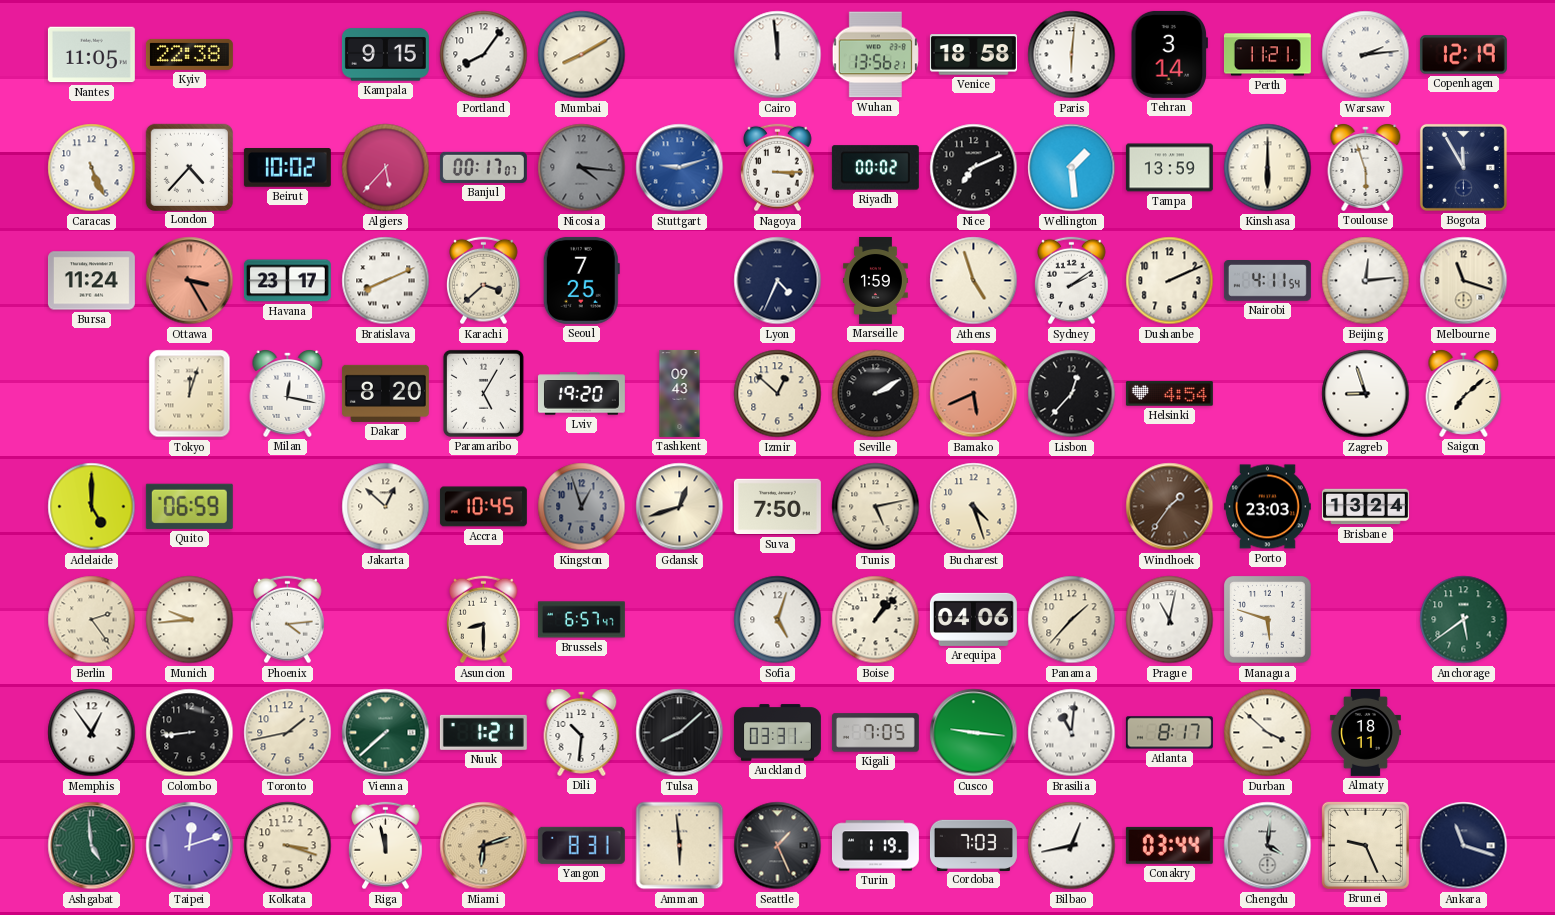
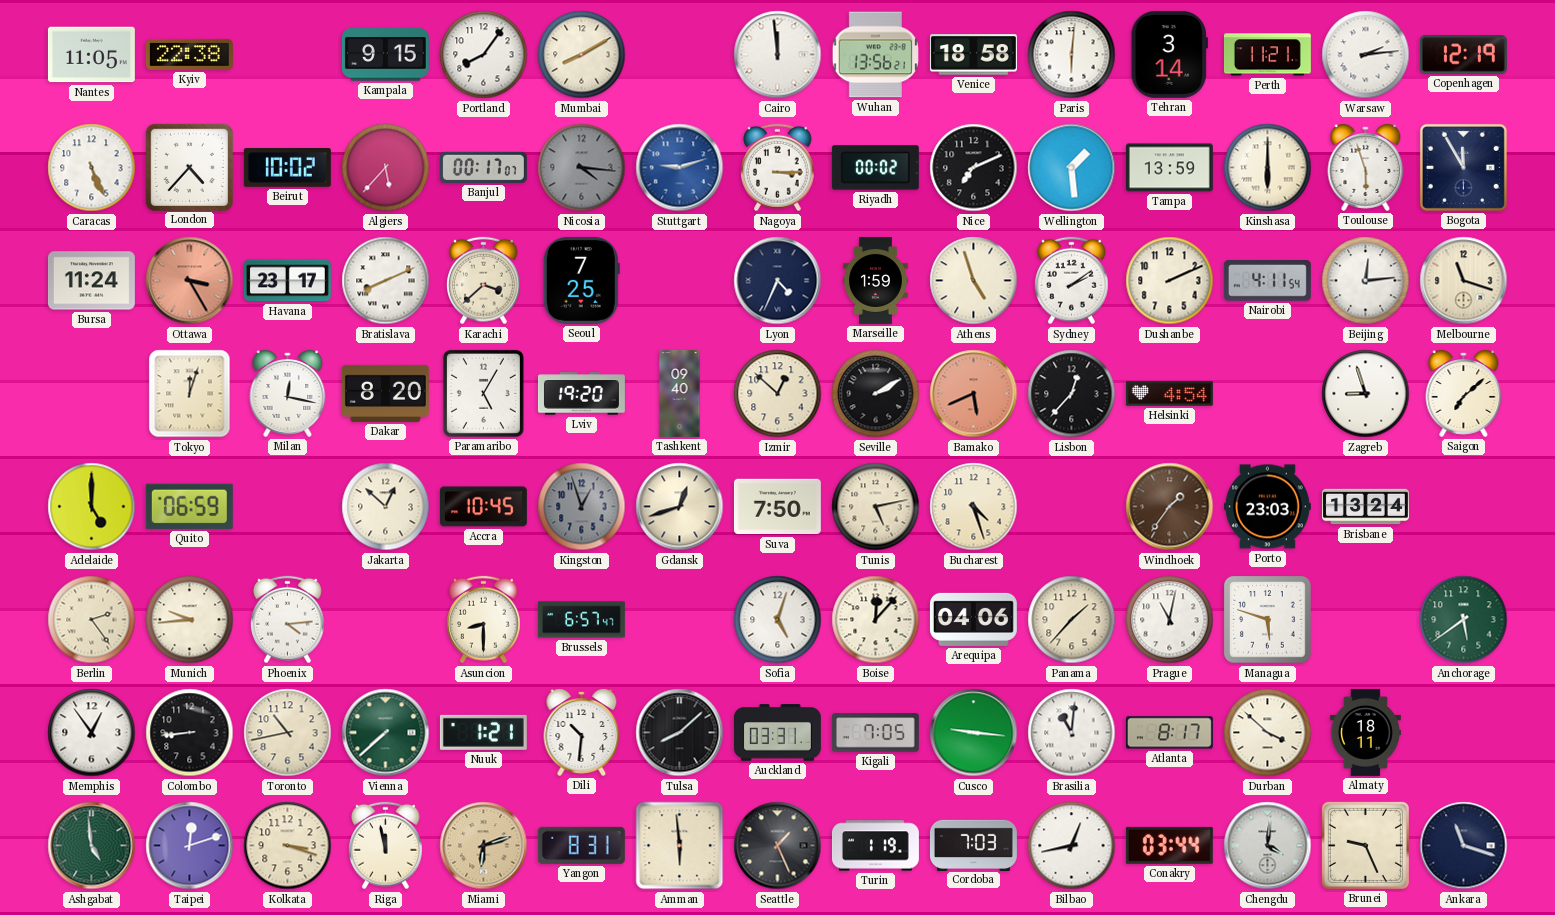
Tashkent: 09:43 -> 09:40
Boise: 1:07 -> 12:07
Toronto: 1:43 -> 10:43
